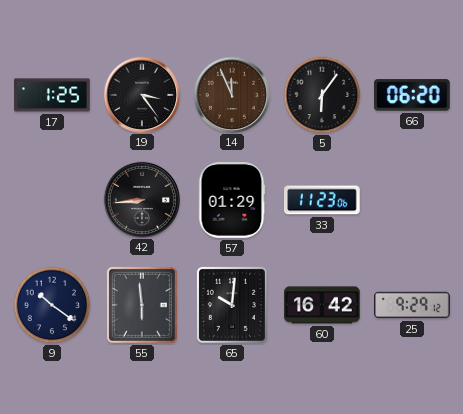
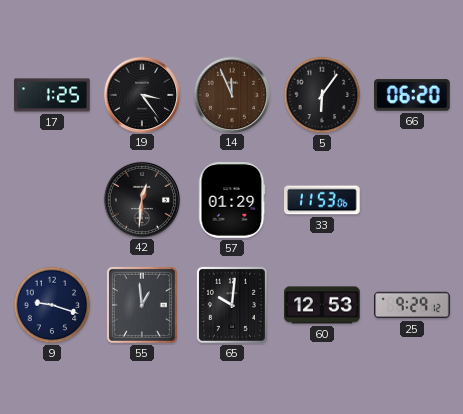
42: 8:44 -> 12:31
33: 11:23 -> 11:53
9: 10:21 -> 9:18
55: 5:59 -> 12:59
60: 16:42 -> 12:53
